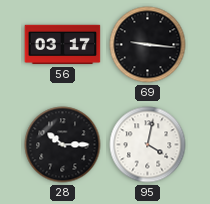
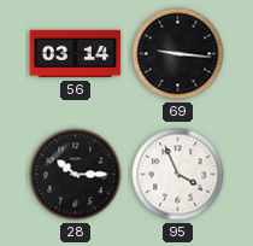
56: 03:17 -> 03:14
95: 4:02 -> 3:56
